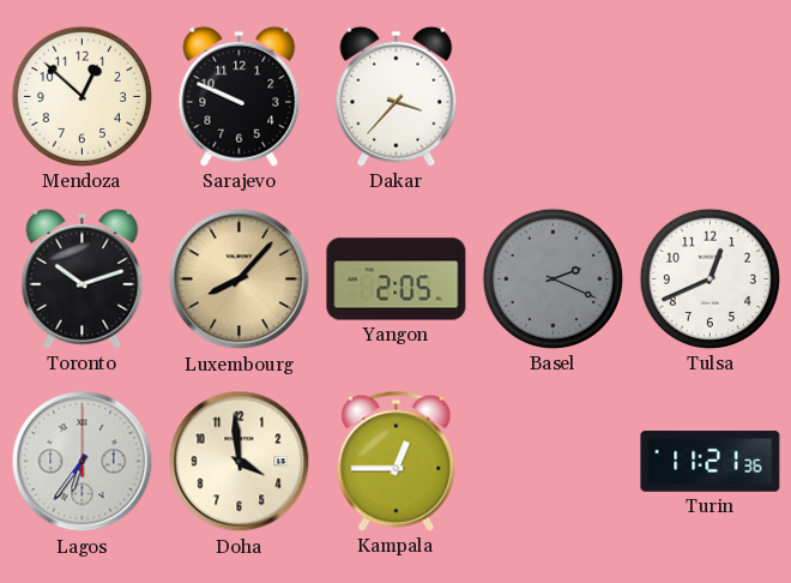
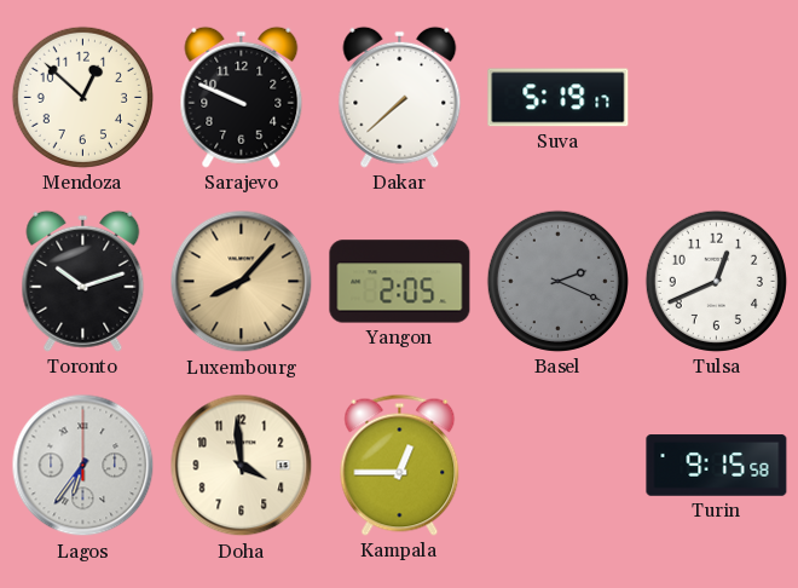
Dakar: 3:37 -> 7:38
Suva: none -> 5:19
Turin: 11:21 -> 9:15
